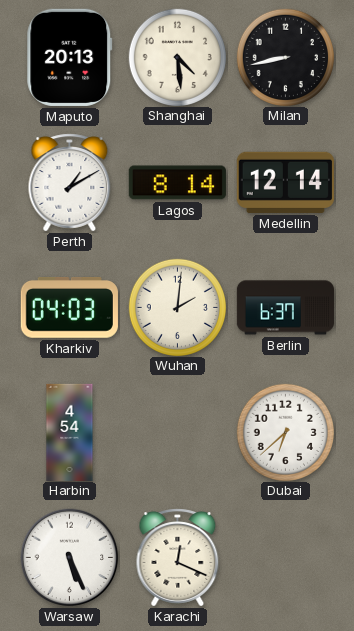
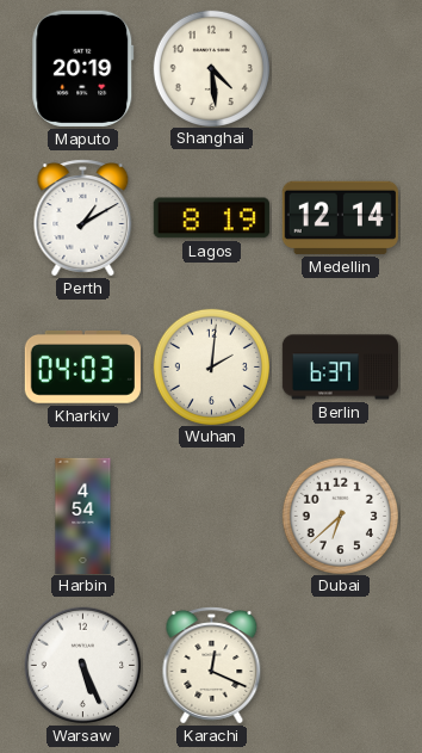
Maputo: 20:13 -> 20:19
Milan: 8:43 -> none
Lagos: 8:14 -> 8:19
